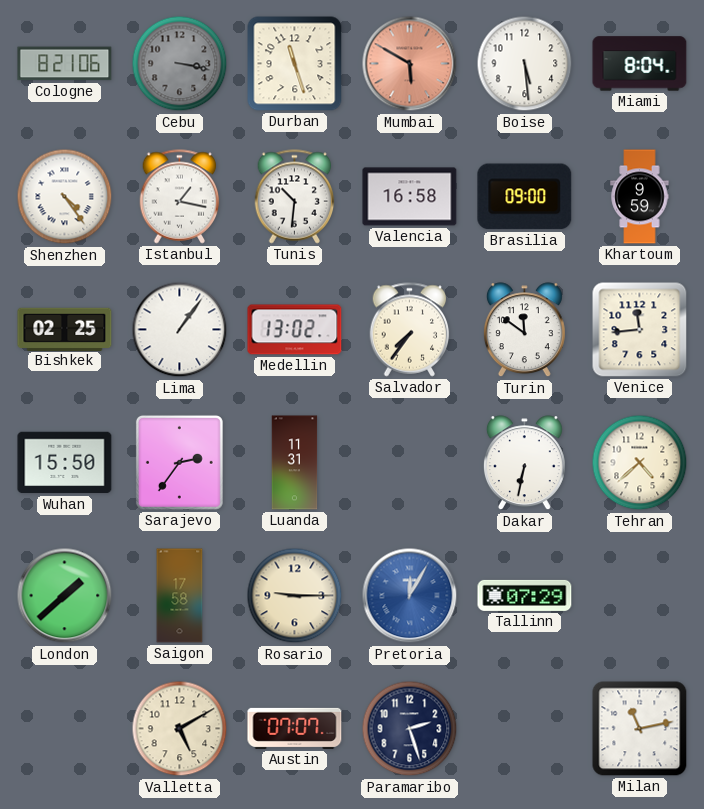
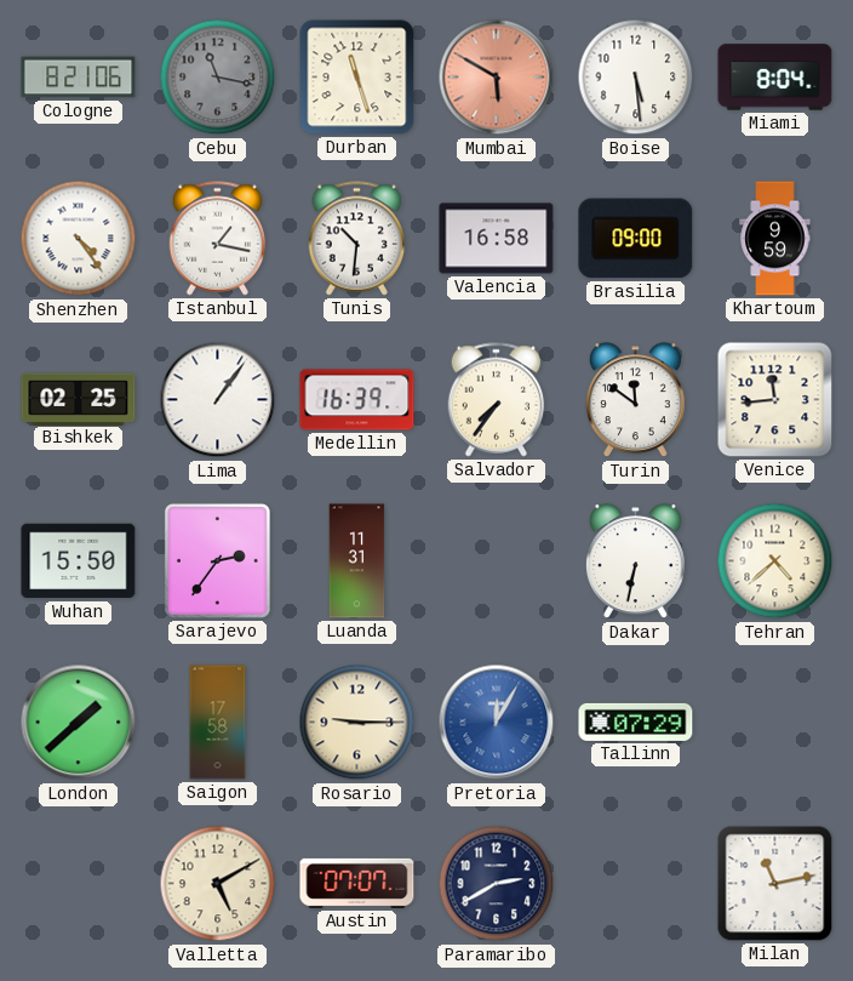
Cebu: 3:17 -> 11:17
Medellin: 13:02 -> 16:39
Paramaribo: 2:27 -> 2:40
